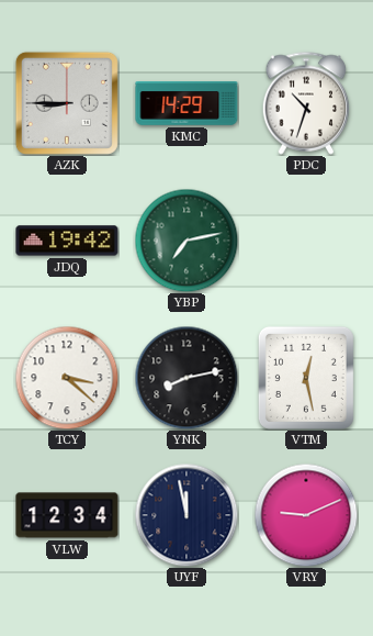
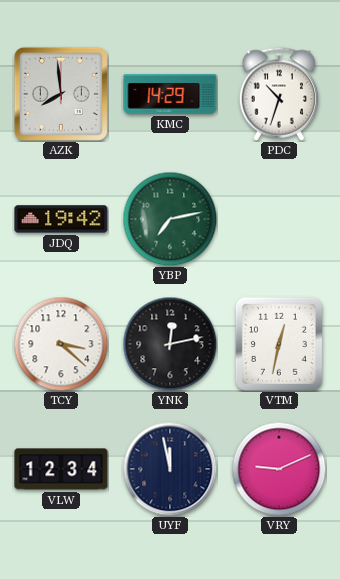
AZK: 8:45 -> 7:59
YNK: 8:13 -> 12:13
VTM: 12:28 -> 12:32
